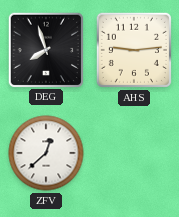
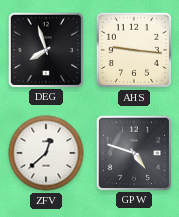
AHS: 9:14 -> 9:16
GPW: none -> 4:48
